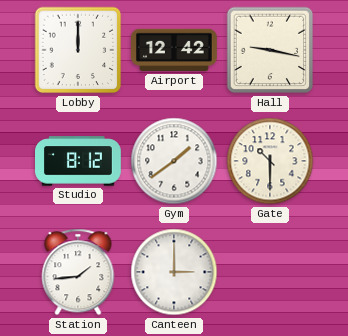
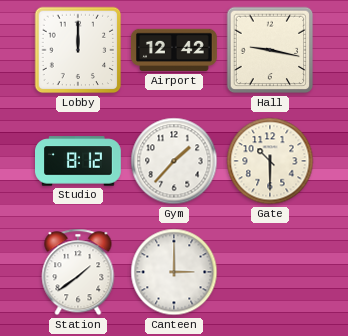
Gym: 1:39 -> 1:37
Station: 1:44 -> 1:39
